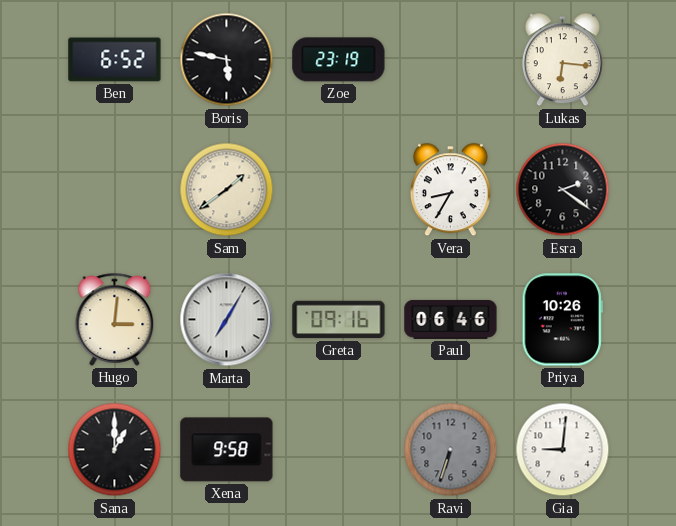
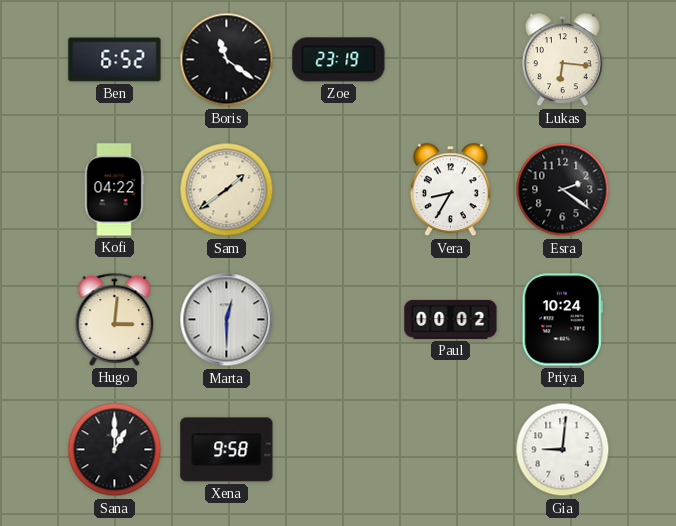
Boris: 5:47 -> 11:21
Kofi: none -> 04:22
Marta: 7:05 -> 12:30
Greta: 09:16 -> none
Paul: 06:46 -> 00:02
Priya: 10:26 -> 10:24
Ravi: 6:33 -> none
